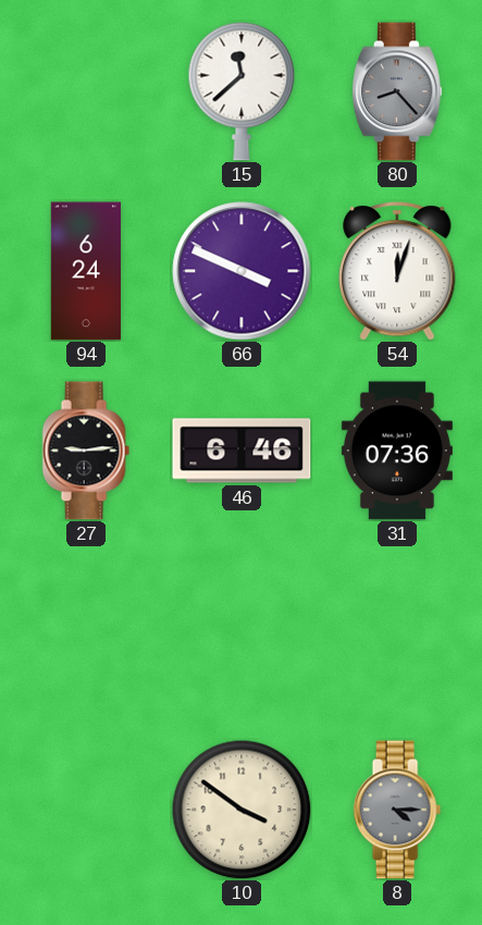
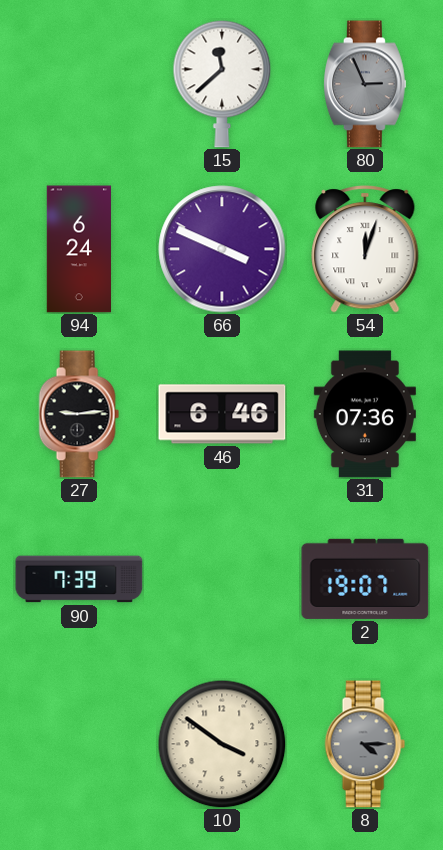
80: 8:23 -> 2:56
90: none -> 7:39
2: none -> 19:07
